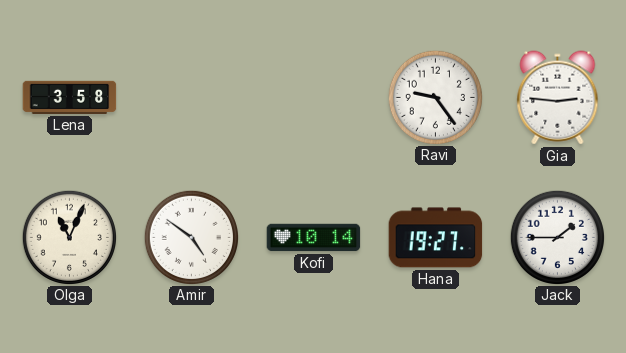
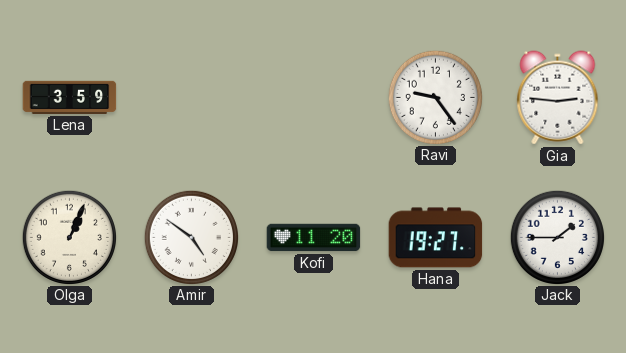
Lena: 3:58 -> 3:59
Olga: 11:04 -> 1:04
Kofi: 10:14 -> 11:20
